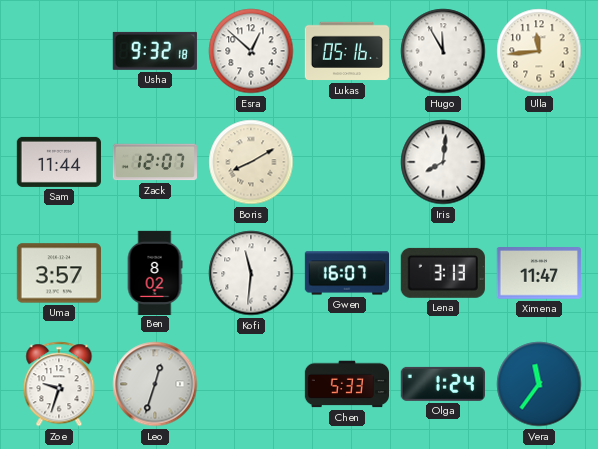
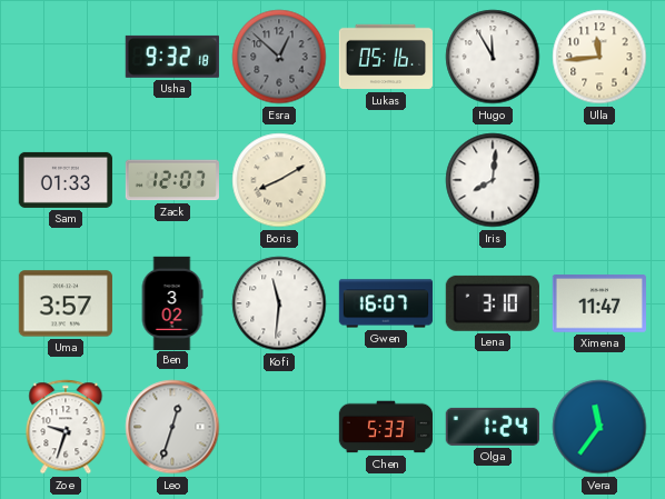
Esra dial: white -> grey
Sam: 11:44 -> 01:33
Ben: 8:02 -> 3:02
Lena: 3:13 -> 3:10
